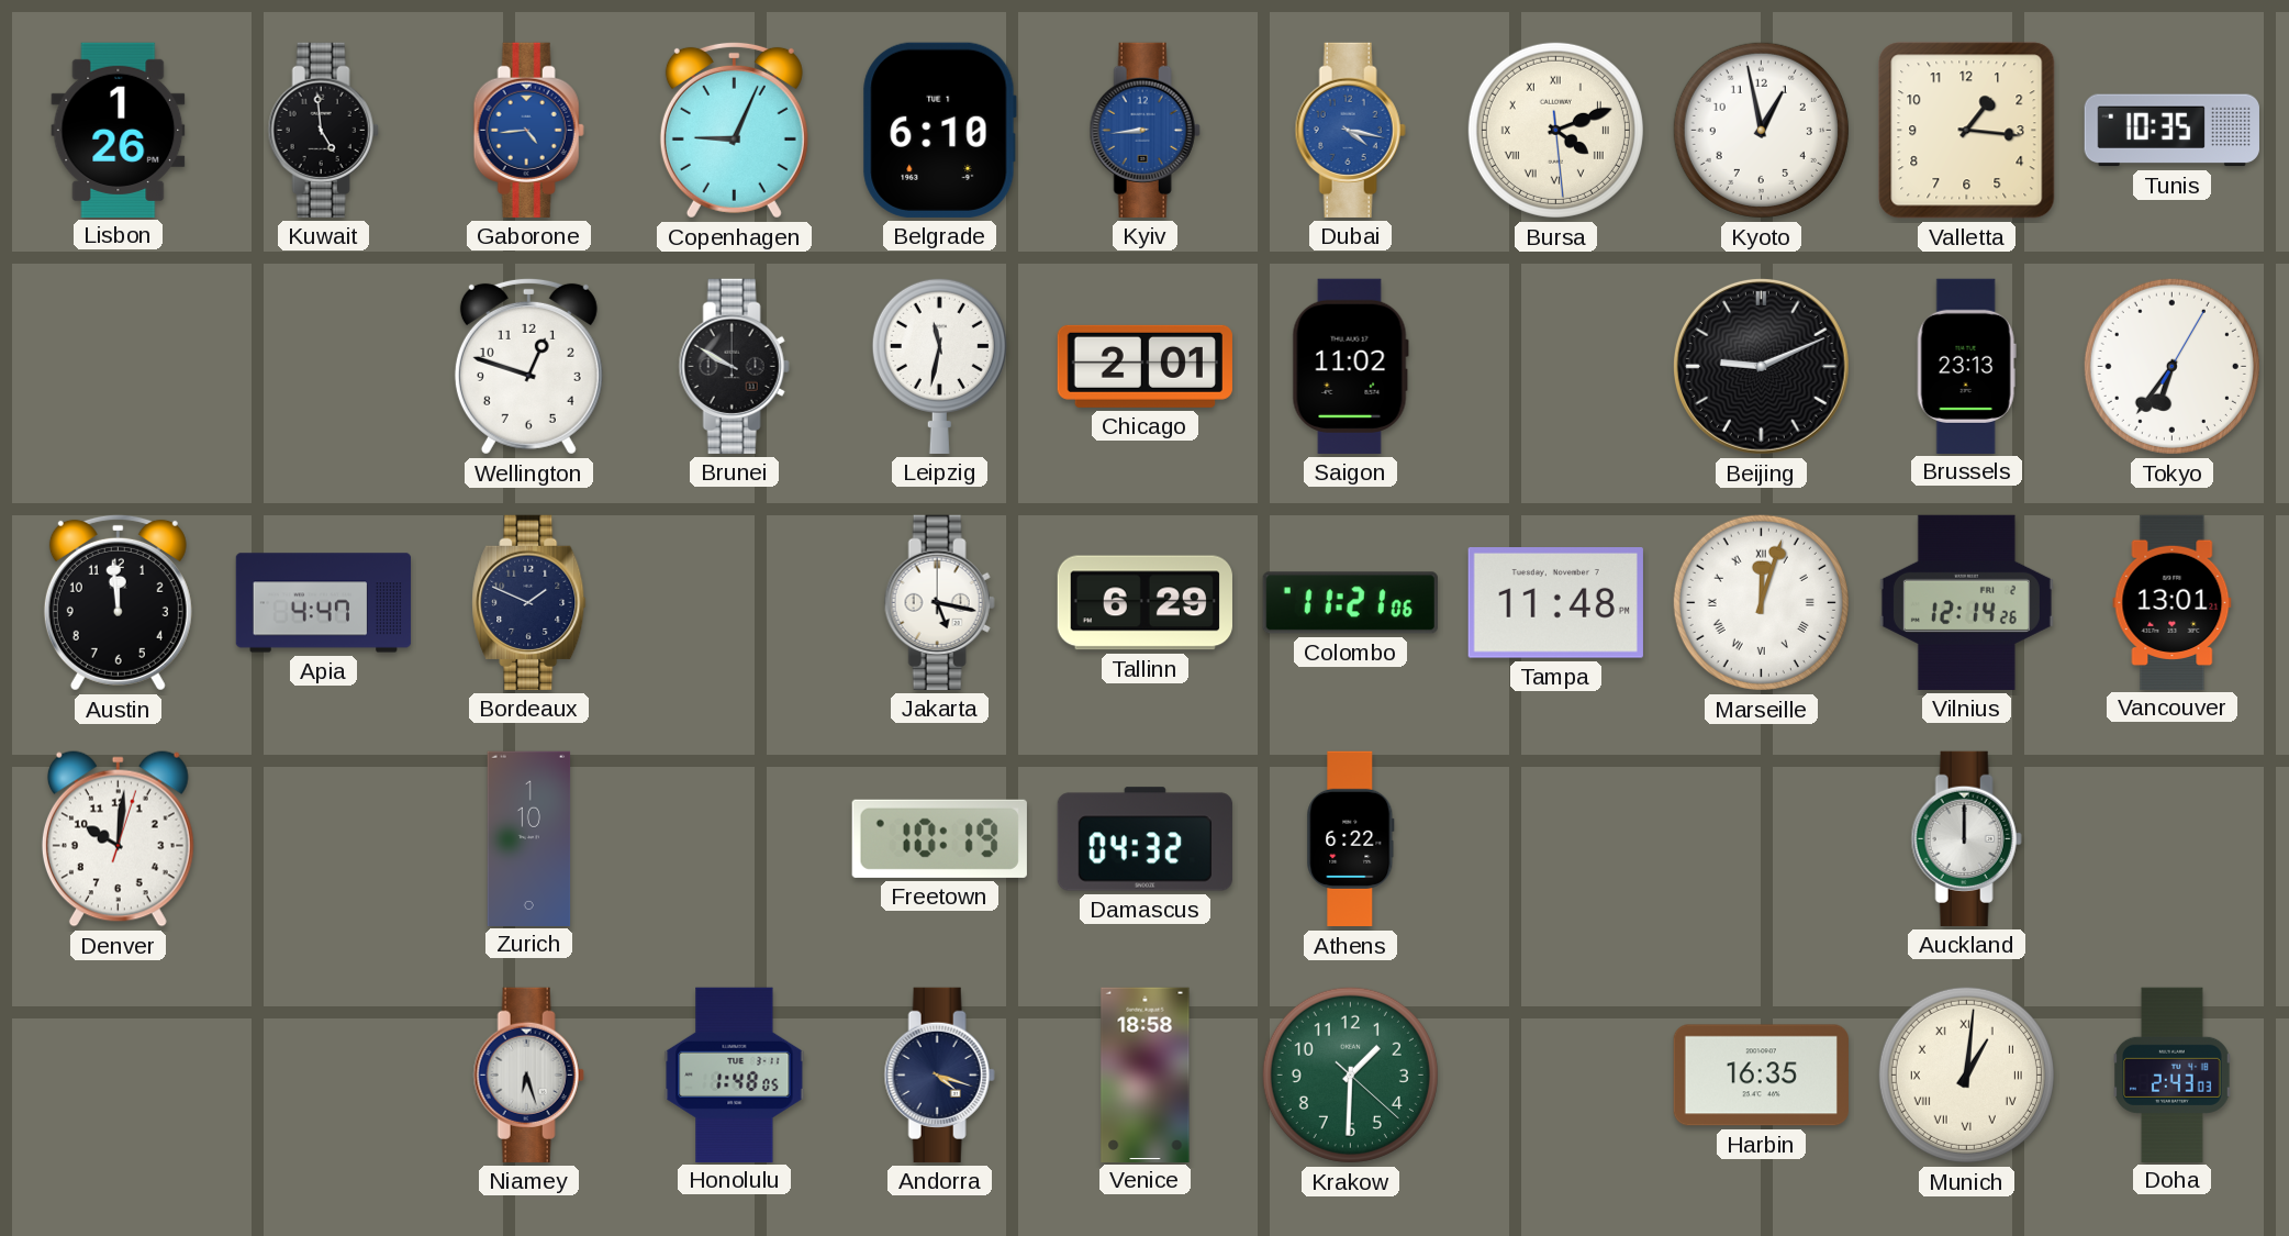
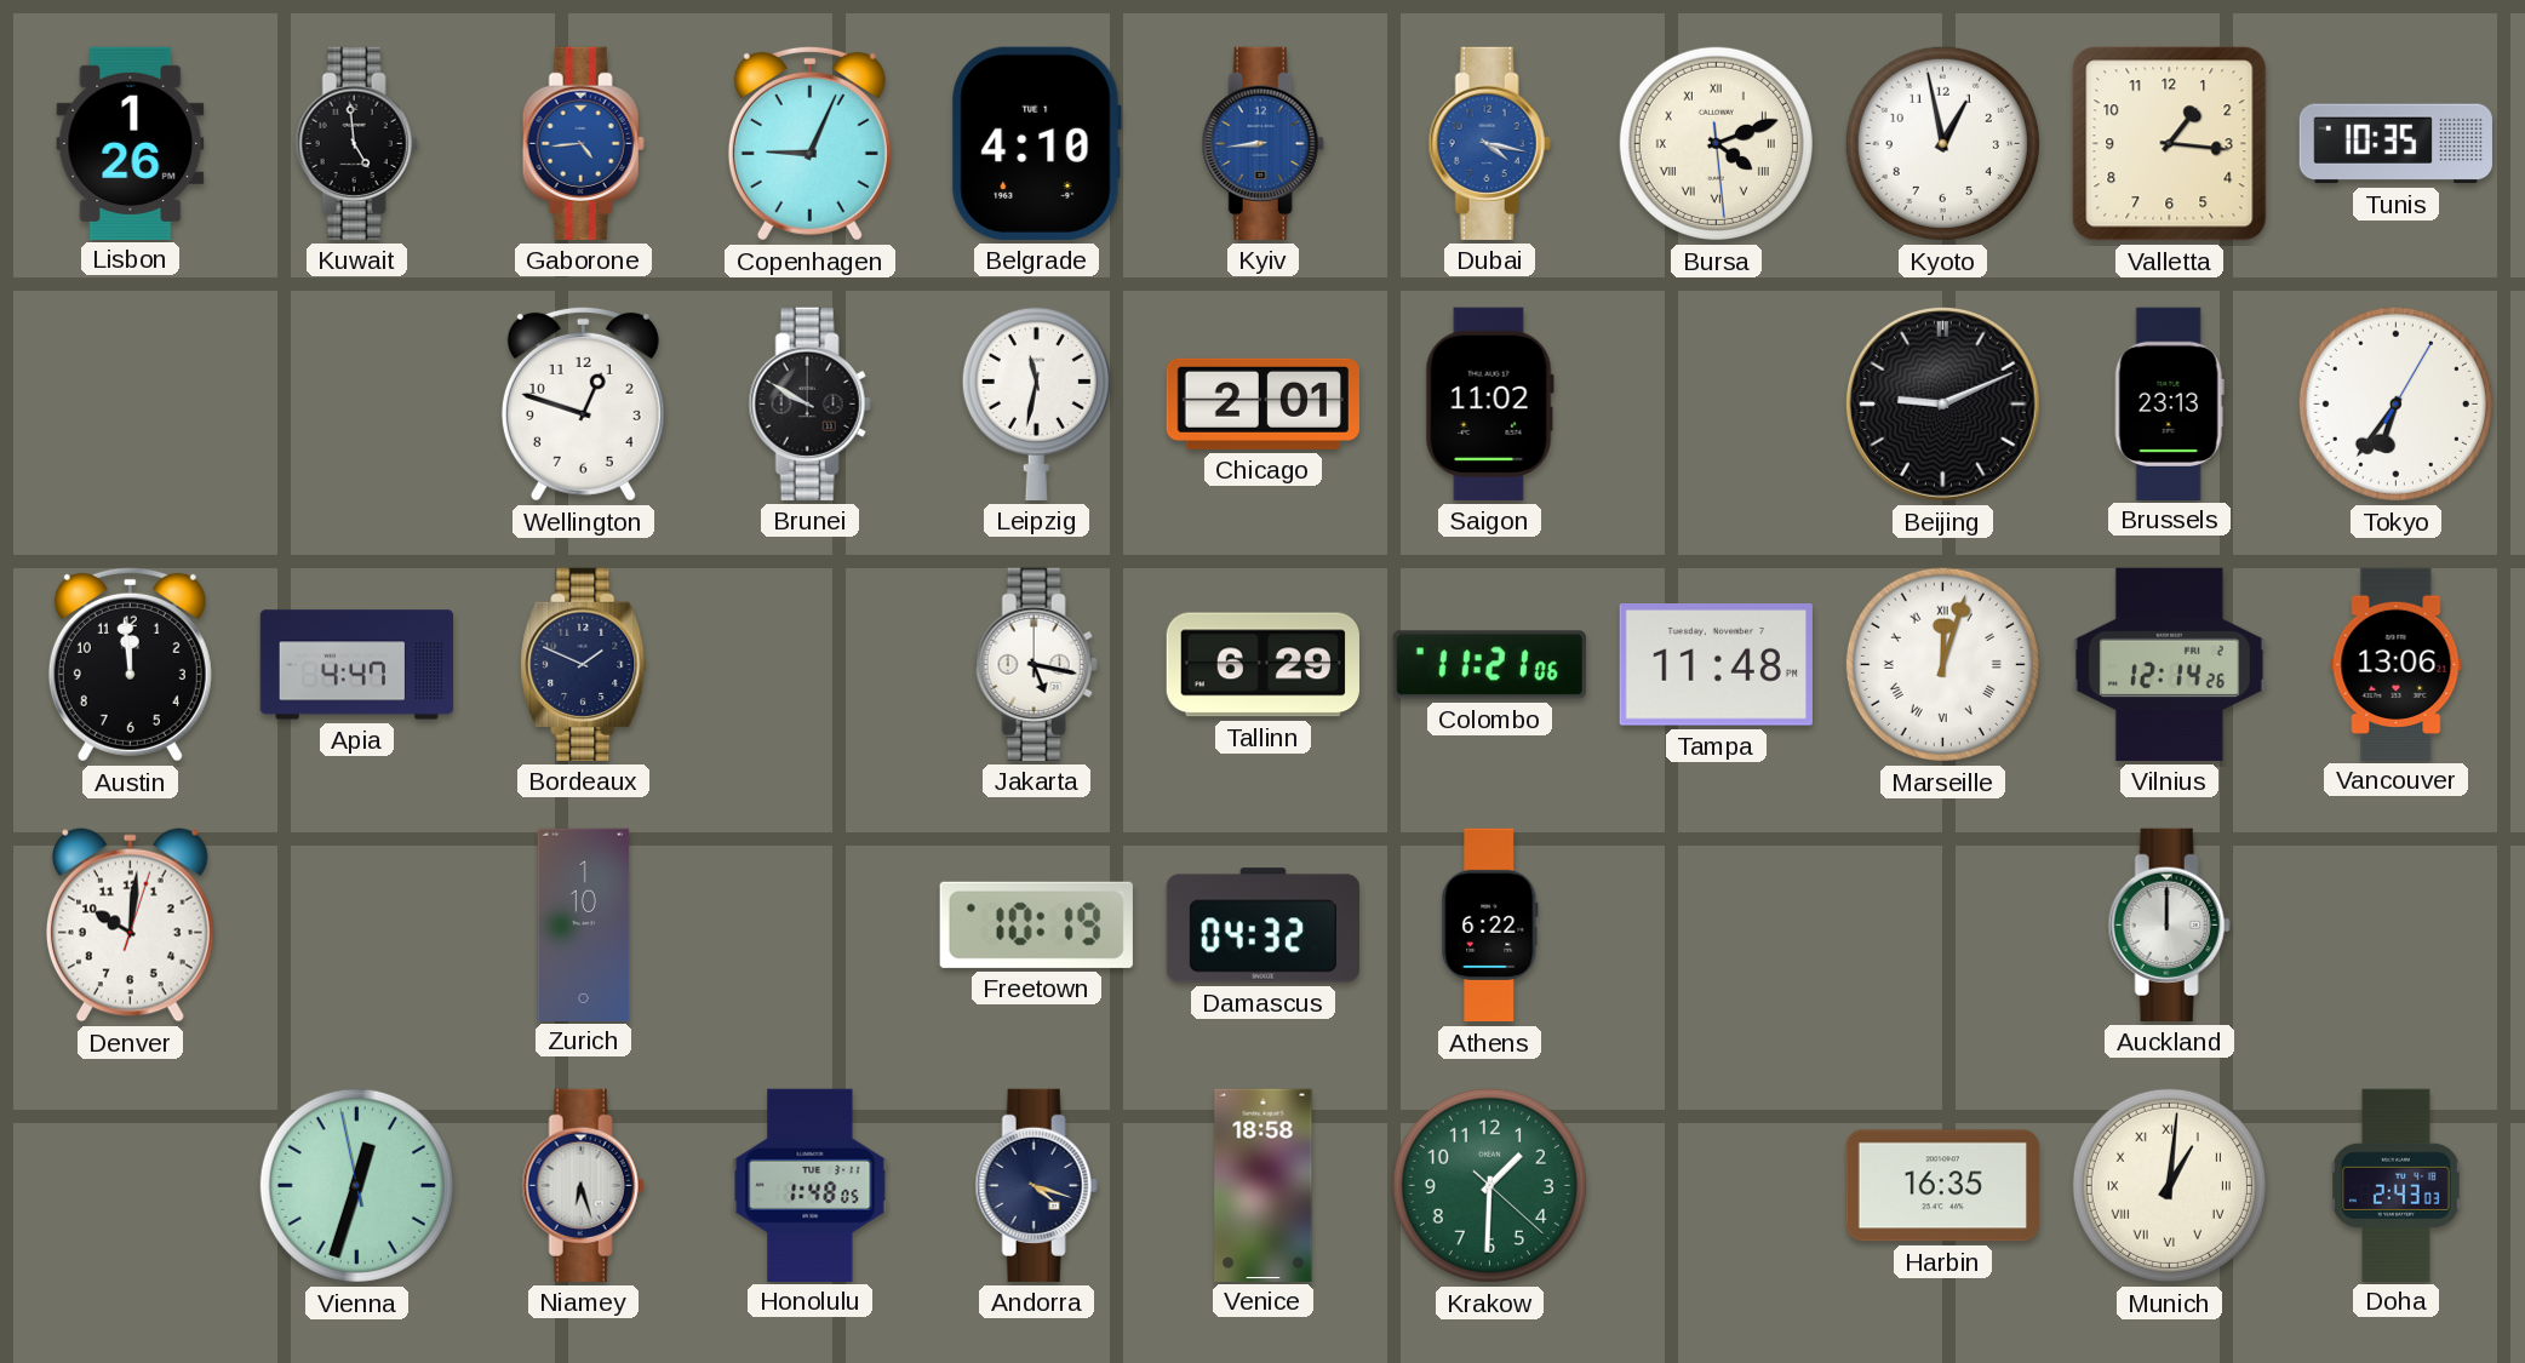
Belgrade: 6:10 -> 4:10
Vancouver: 13:01 -> 13:06
Vienna: none -> 12:32
